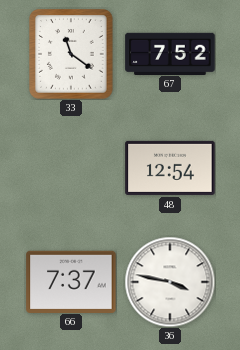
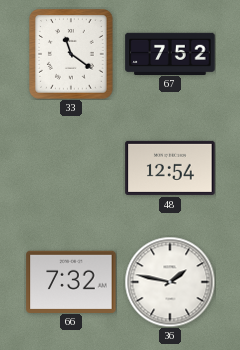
66: 7:37 -> 7:32
36: 3:47 -> 1:47
